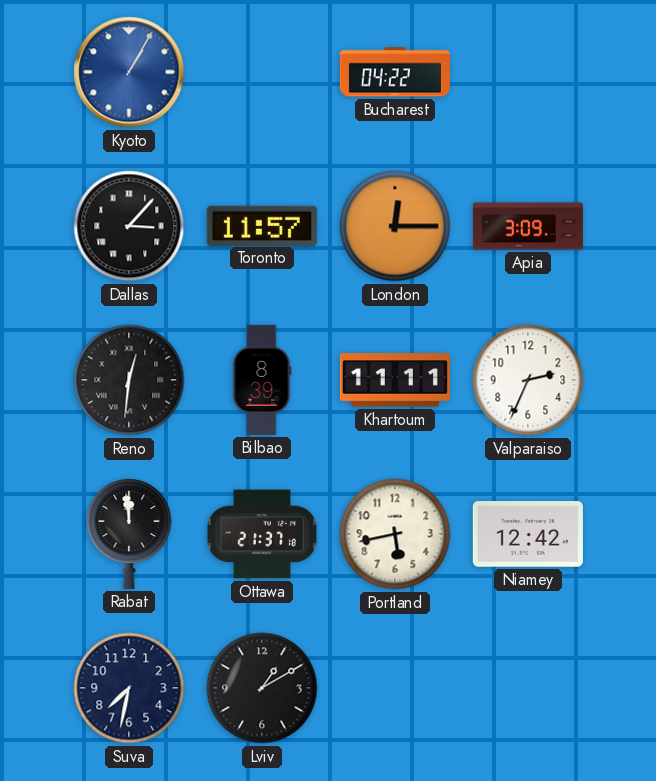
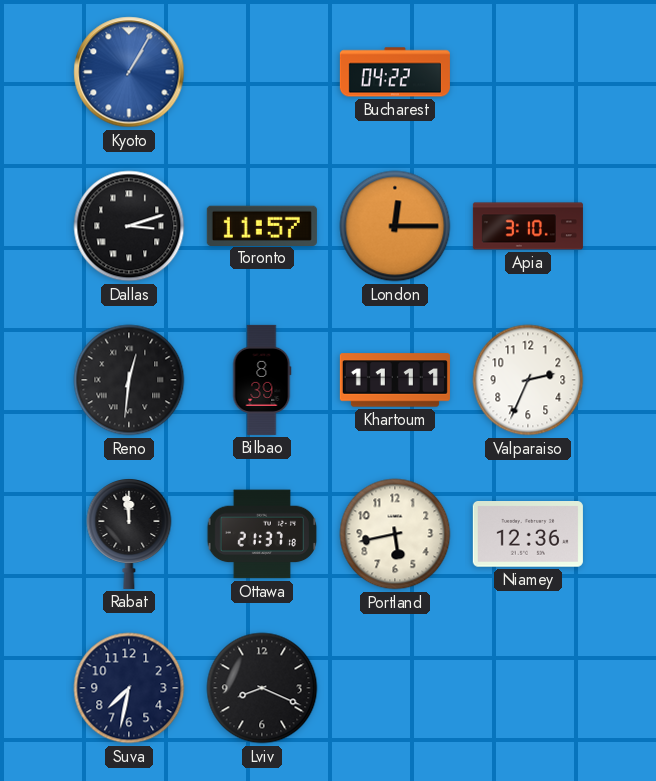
Dallas: 3:07 -> 3:12
Apia: 3:09 -> 3:10
Niamey: 12:42 -> 12:36
Lviv: 1:10 -> 8:19
